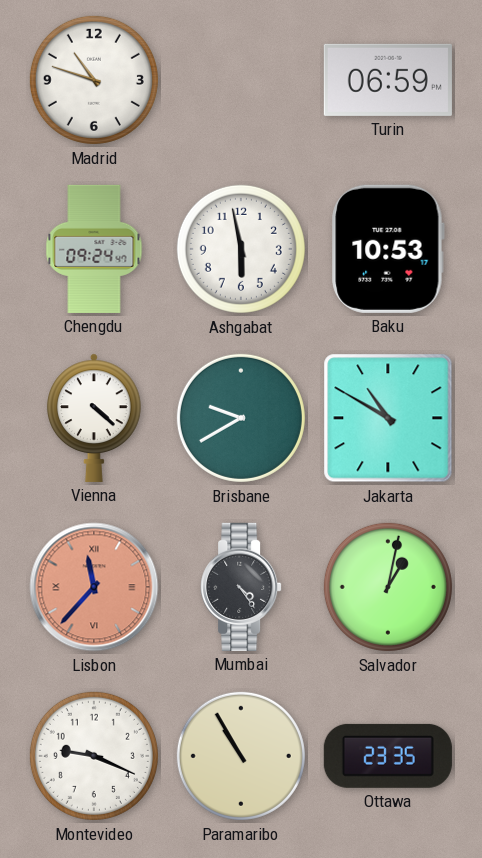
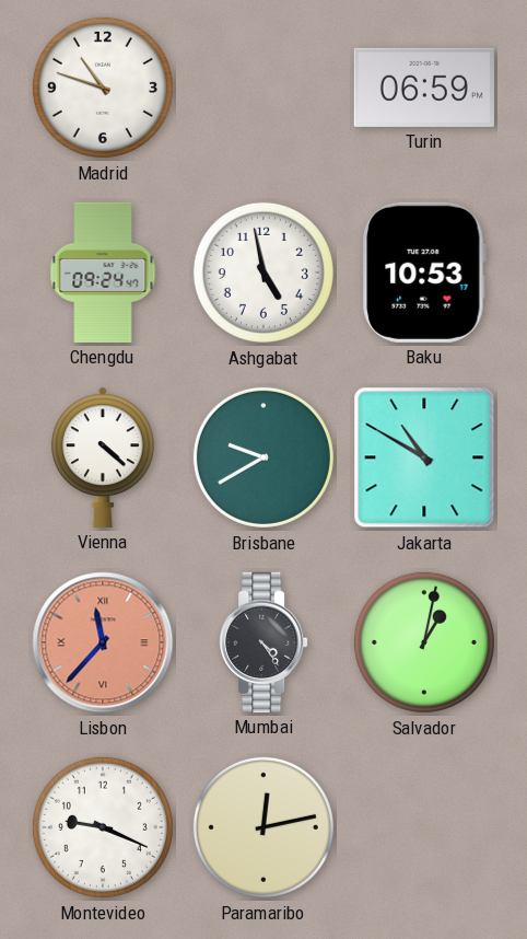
Ashgabat: 5:58 -> 4:58
Paramaribo: 10:55 -> 12:13
Ottawa: 23:35 -> none
